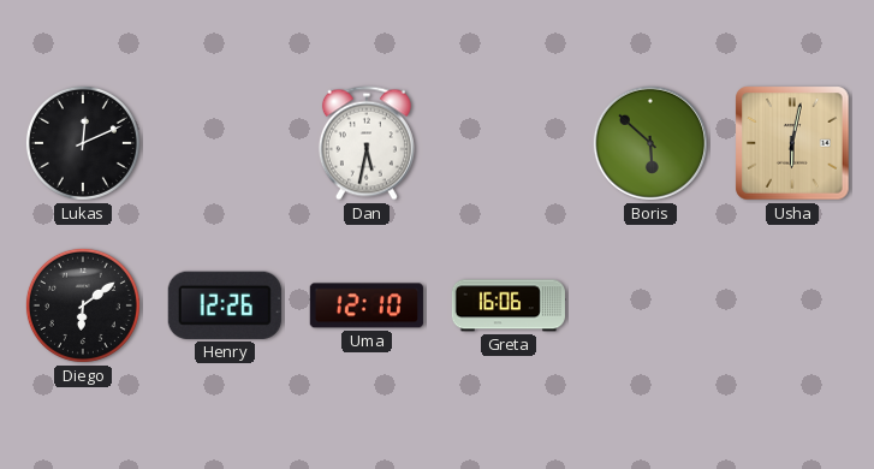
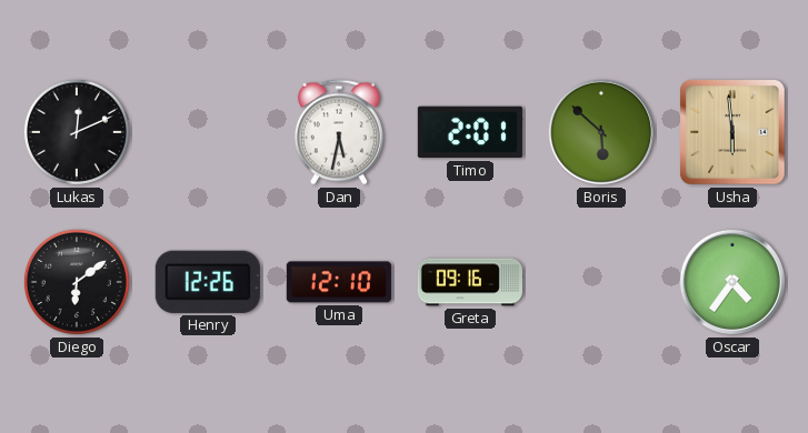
Timo: none -> 2:01
Usha: 6:02 -> 5:59
Greta: 16:06 -> 09:16
Oscar: none -> 4:36
